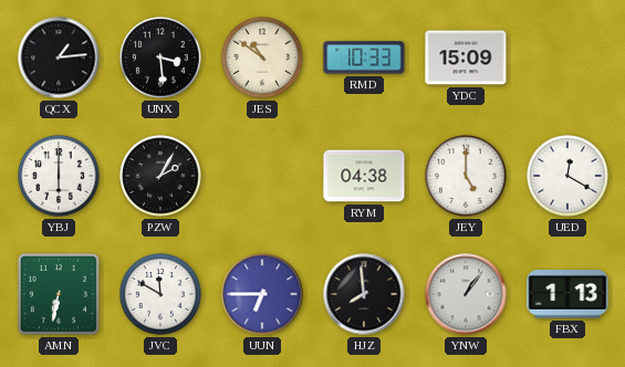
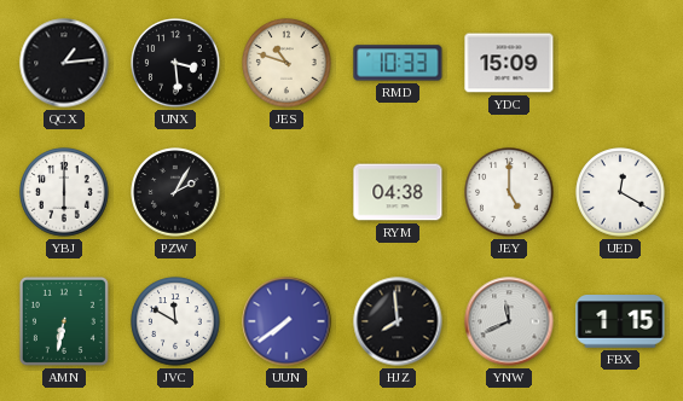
JES: 10:51 -> 10:48
UUN: 6:45 -> 7:39
YNW: 1:06 -> 11:41
FBX: 1:13 -> 1:15
